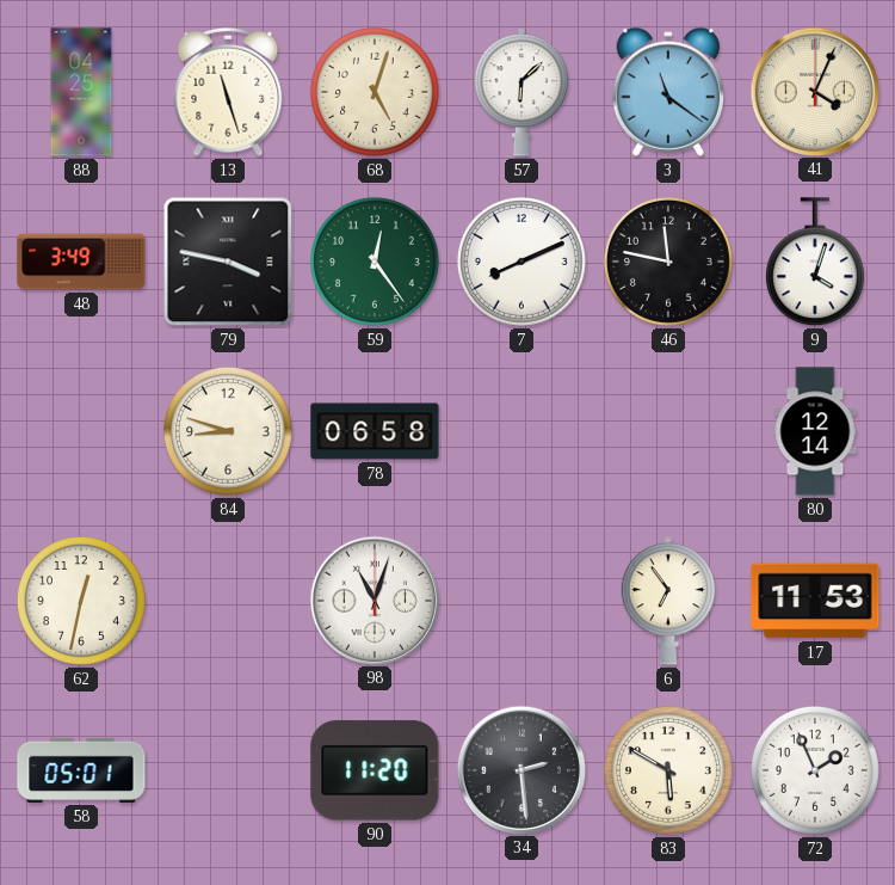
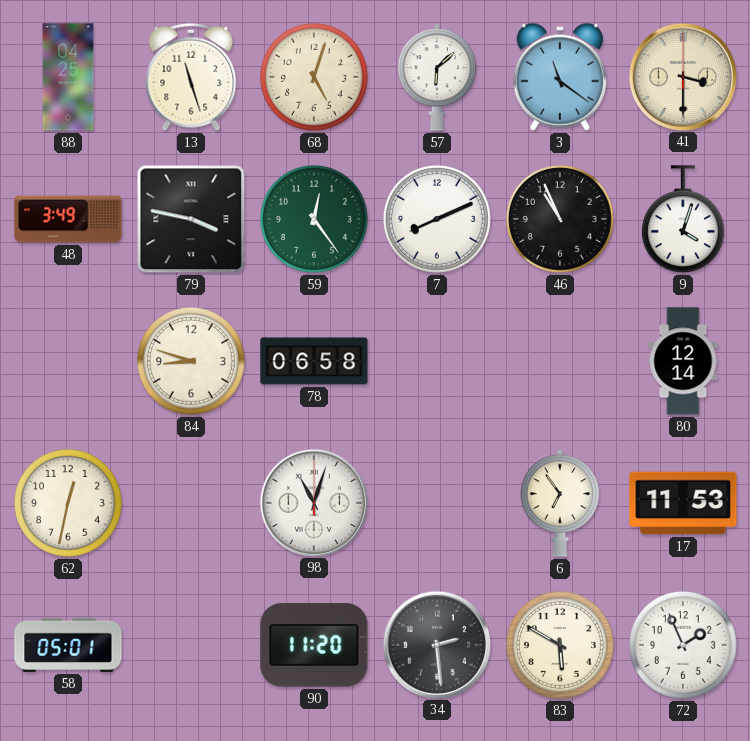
41: 4:04 -> 3:30
46: 11:47 -> 10:56
